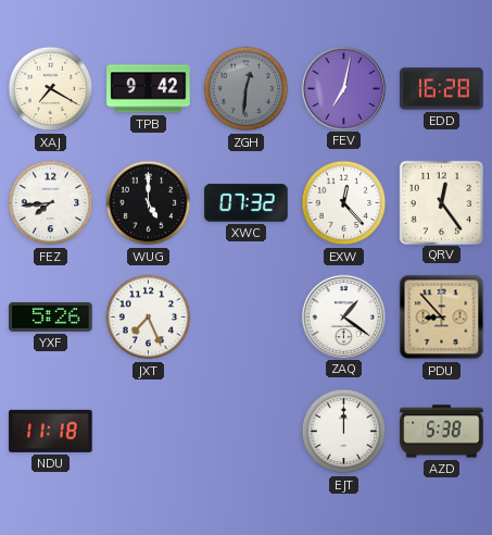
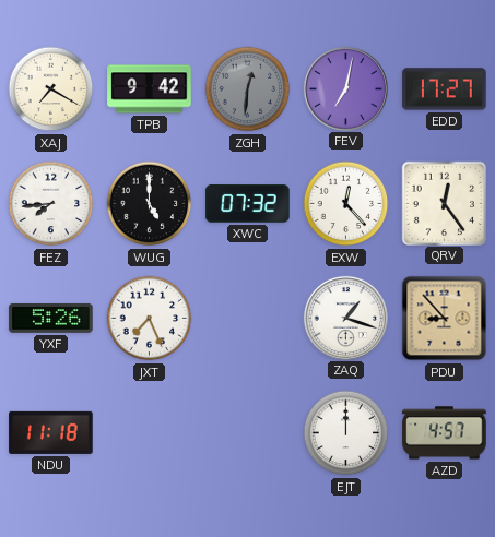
EDD: 16:28 -> 17:27
ZAQ: 1:21 -> 1:18
AZD: 5:38 -> 4:57
